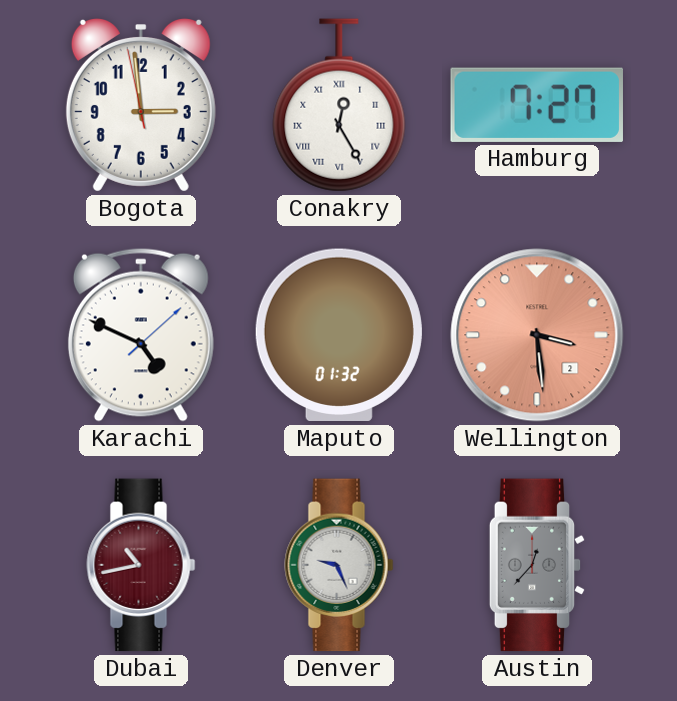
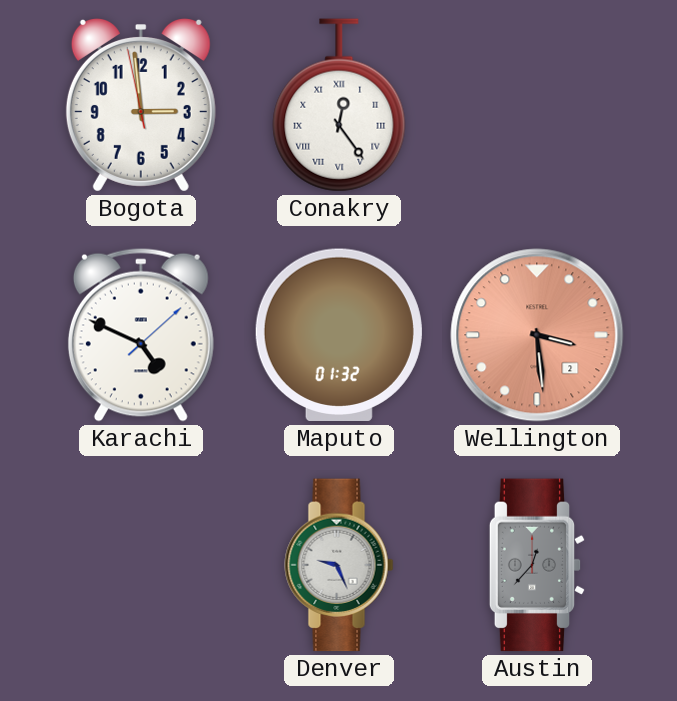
Conakry: 12:25 -> 12:24
Hamburg: 7:27 -> none
Dubai: 10:43 -> none
